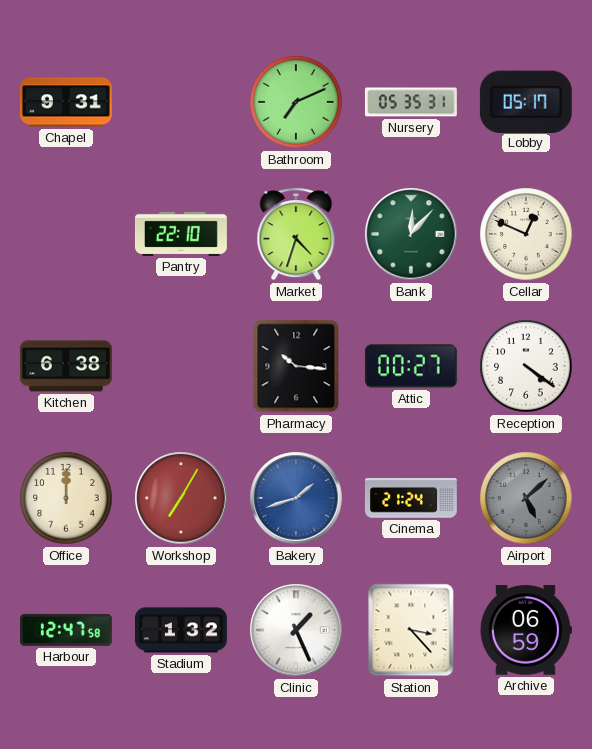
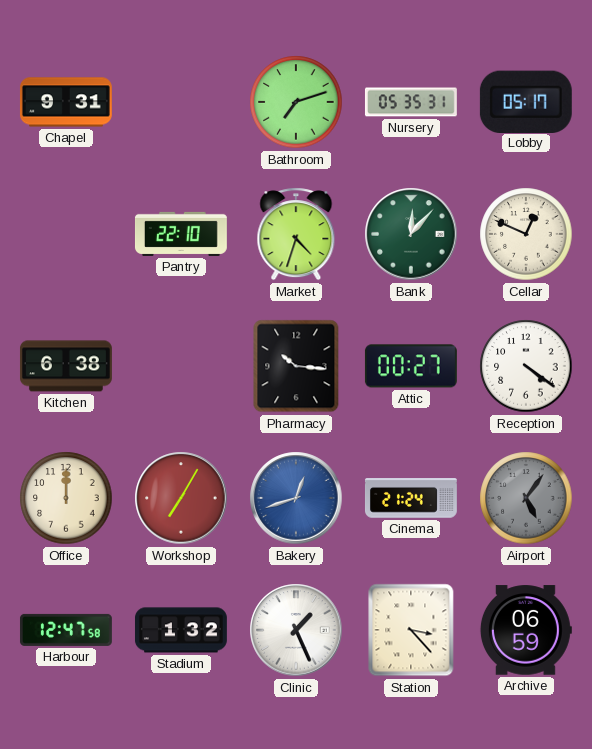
Bathroom: 7:11 -> 7:12
Bakery: 1:42 -> 12:42
Airport: 5:08 -> 5:06
